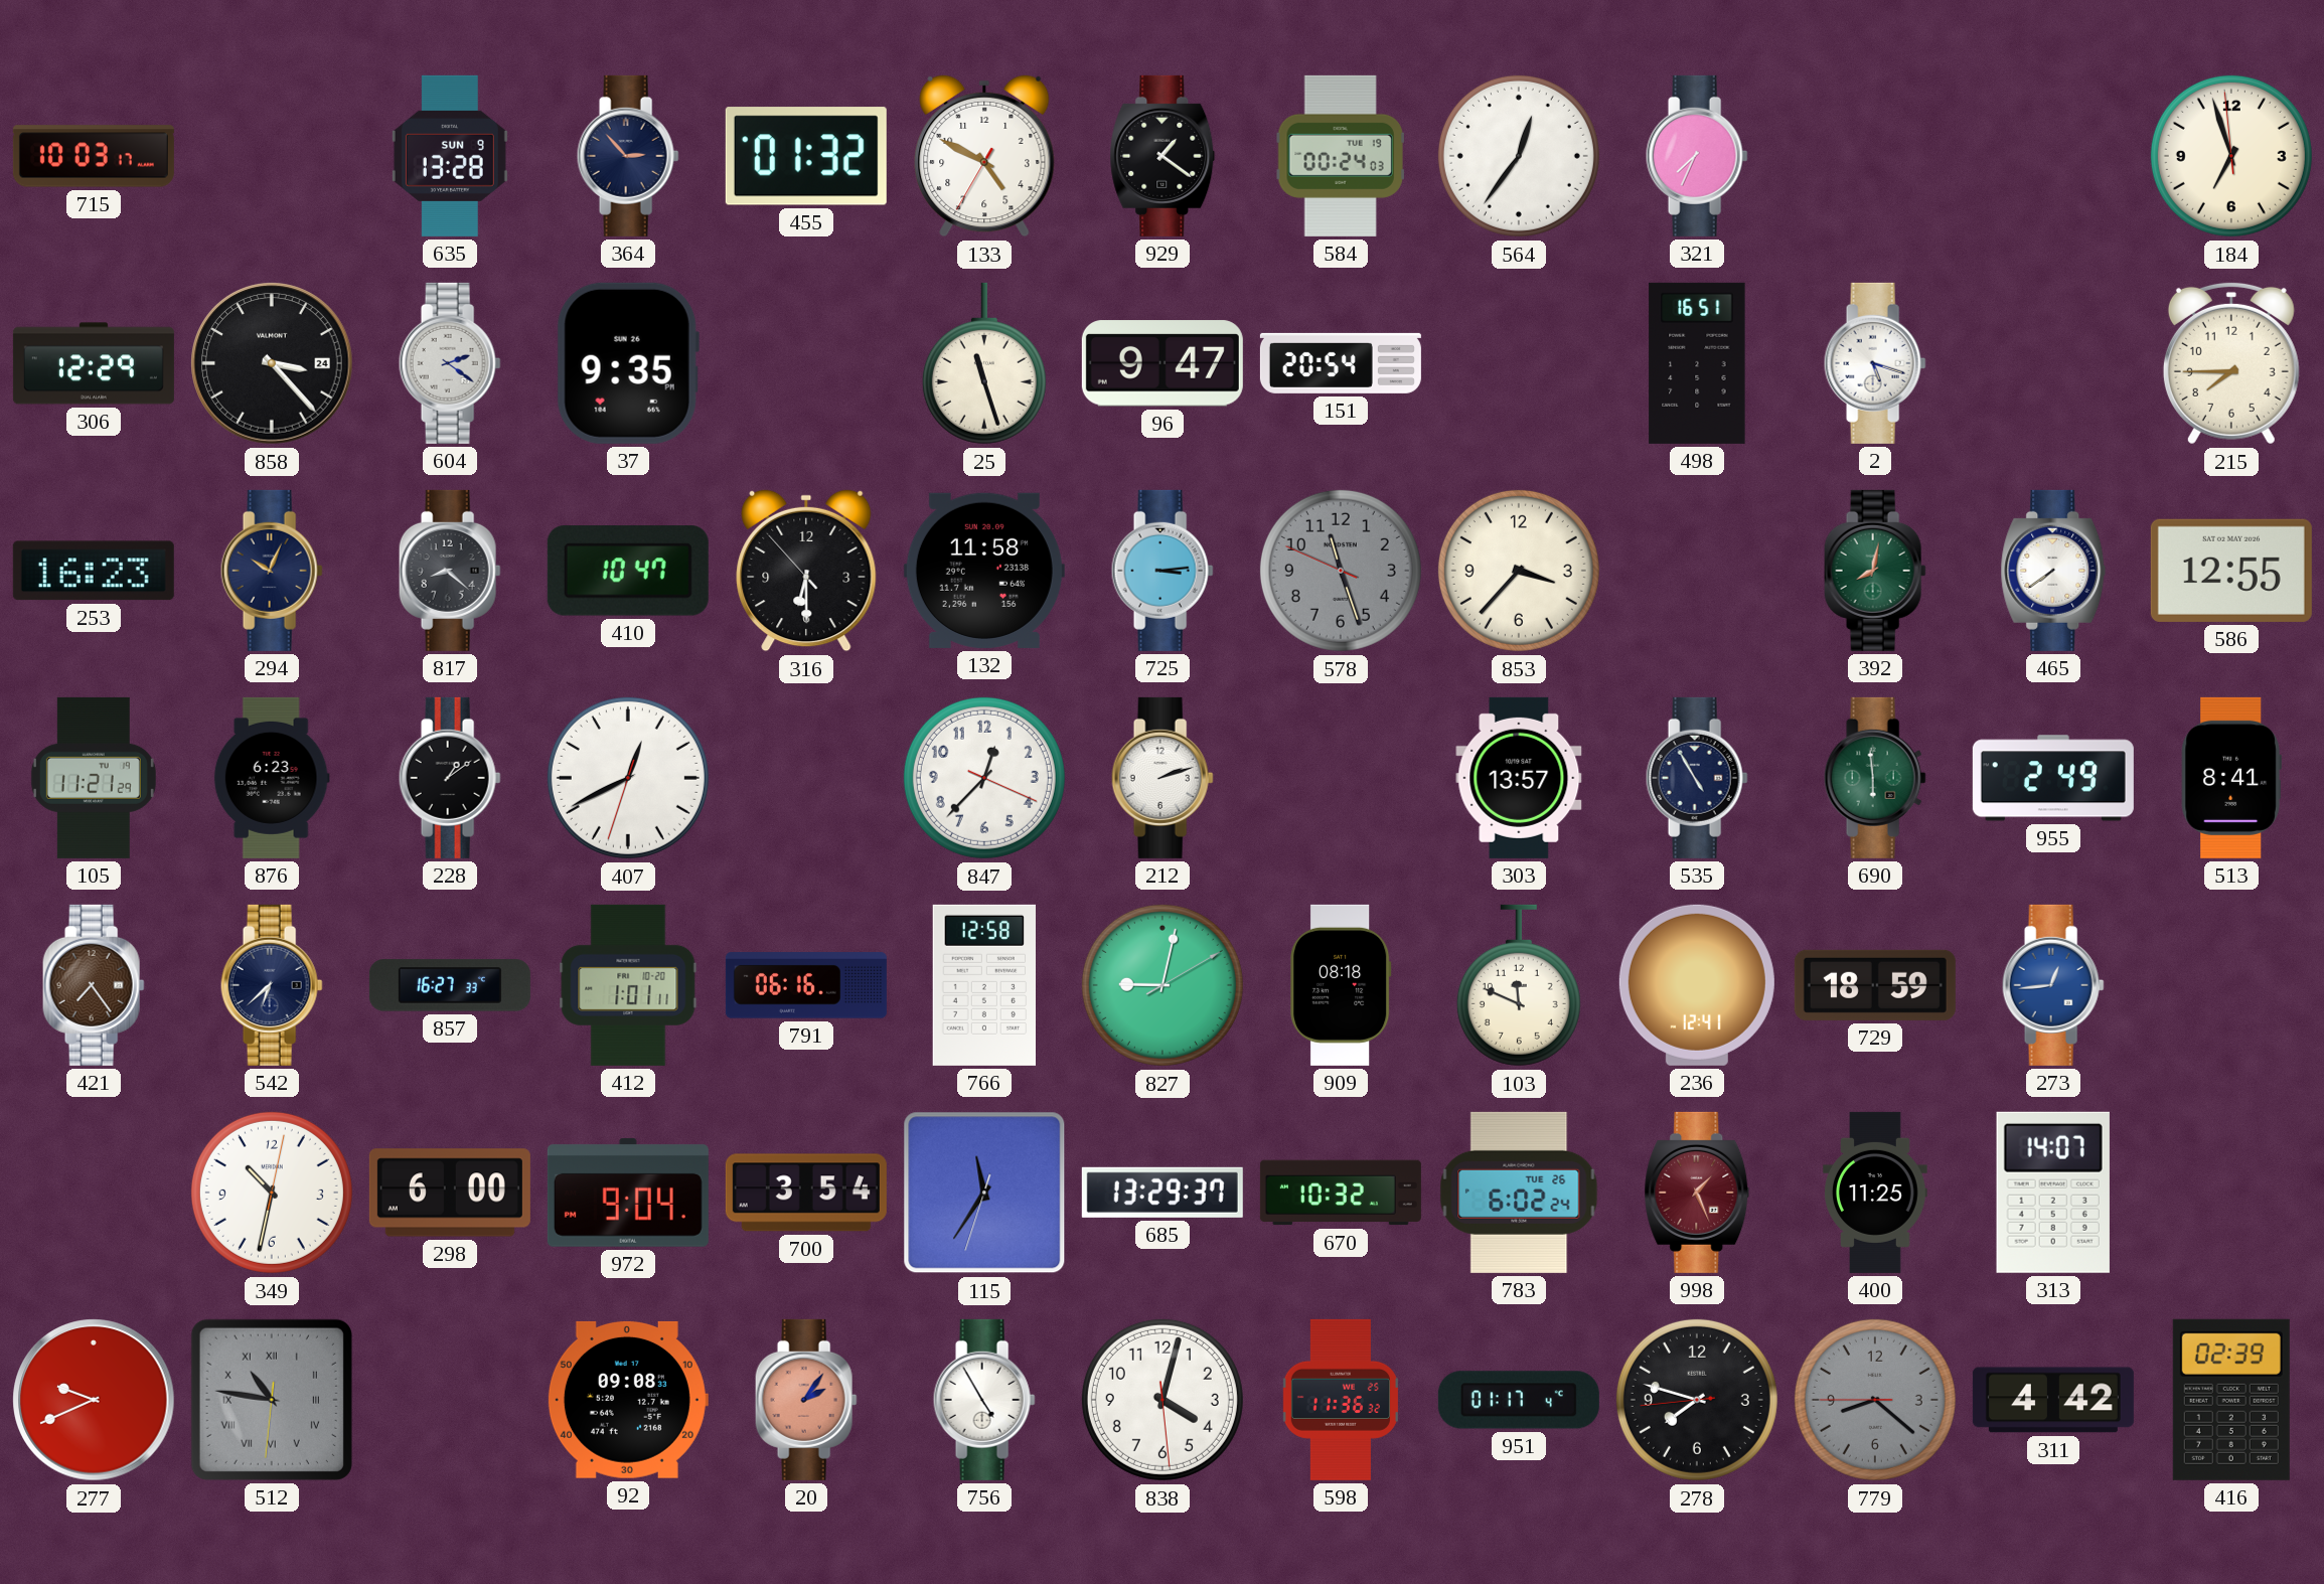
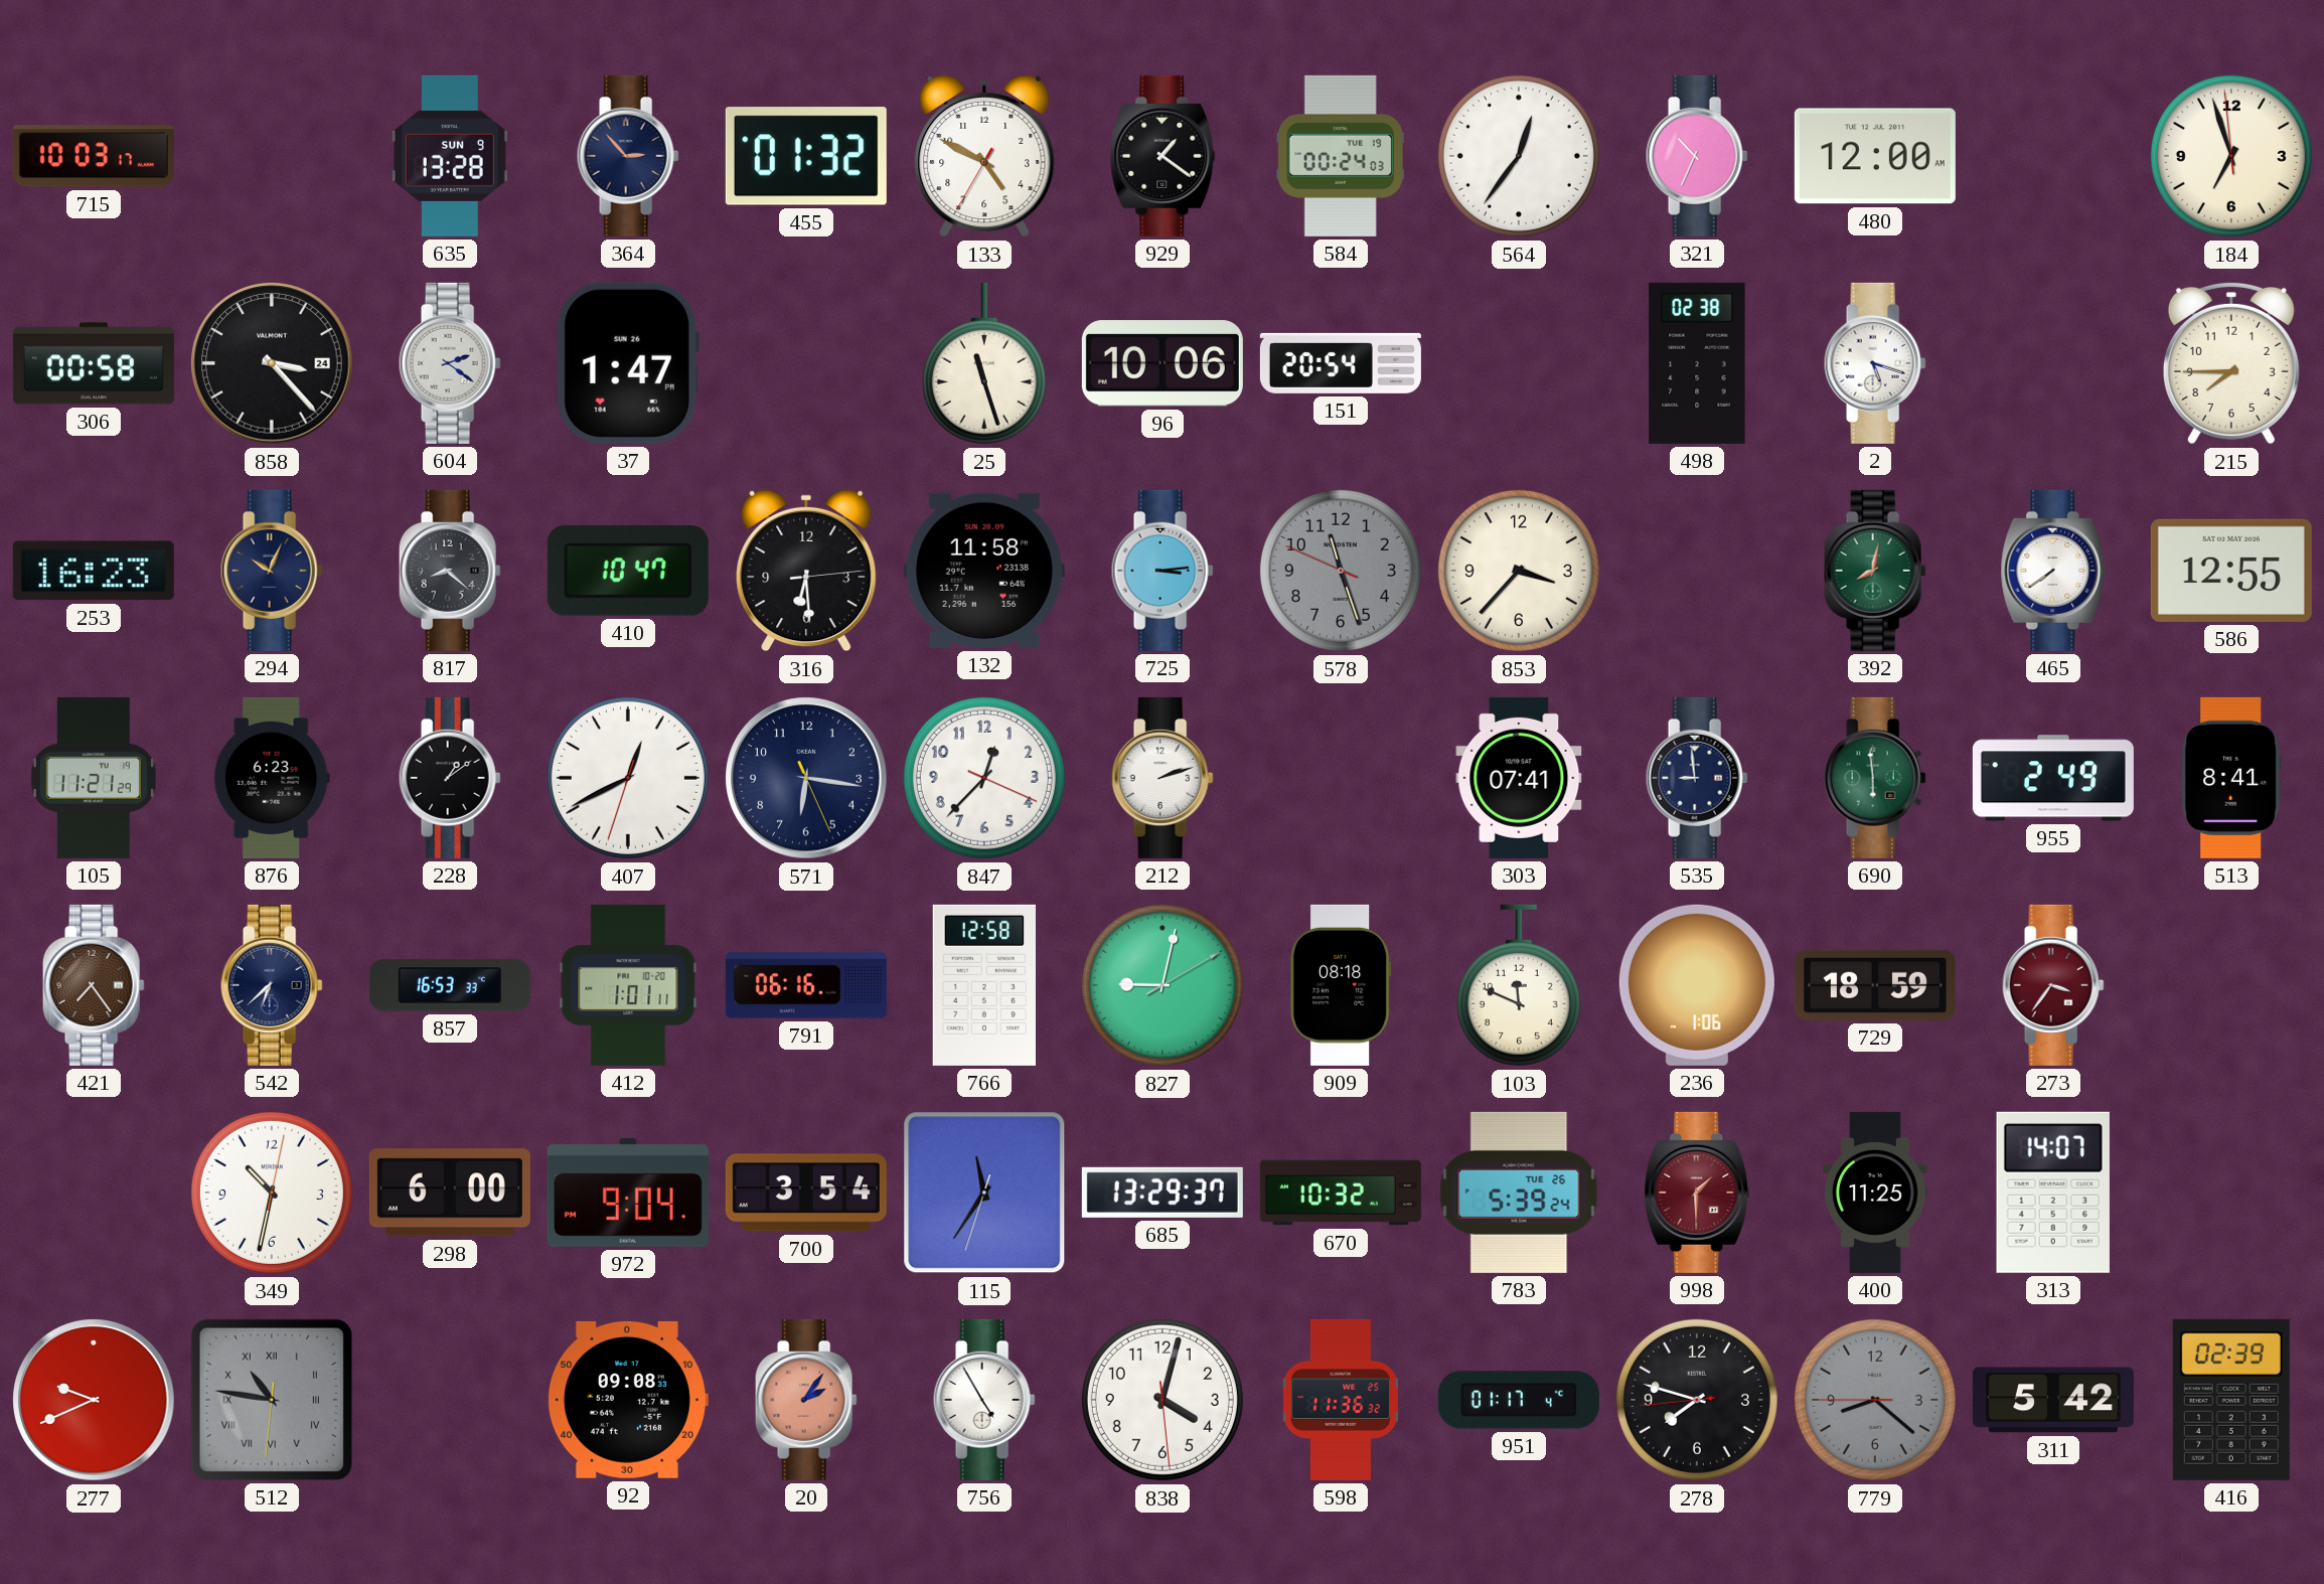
321: 7:34 -> 10:34
480: none -> 12:00
306: 12:29 -> 00:58
37: 9:35 -> 1:47
96: 9:47 -> 10:06
498: 16:51 -> 02:38
316: 6:29:53 -> 6:29:14
571: none -> 6:16
303: 13:57 -> 07:41
535: 4:55 -> 8:59
857: 16:27 -> 16:53
236: 12:41 -> 1:06
273: 12:44 -> 3:36
273 dial: blue -> burgundy
783: 6:02 -> 5:39
998: 1:26 -> 1:30
311: 4:42 -> 5:42
